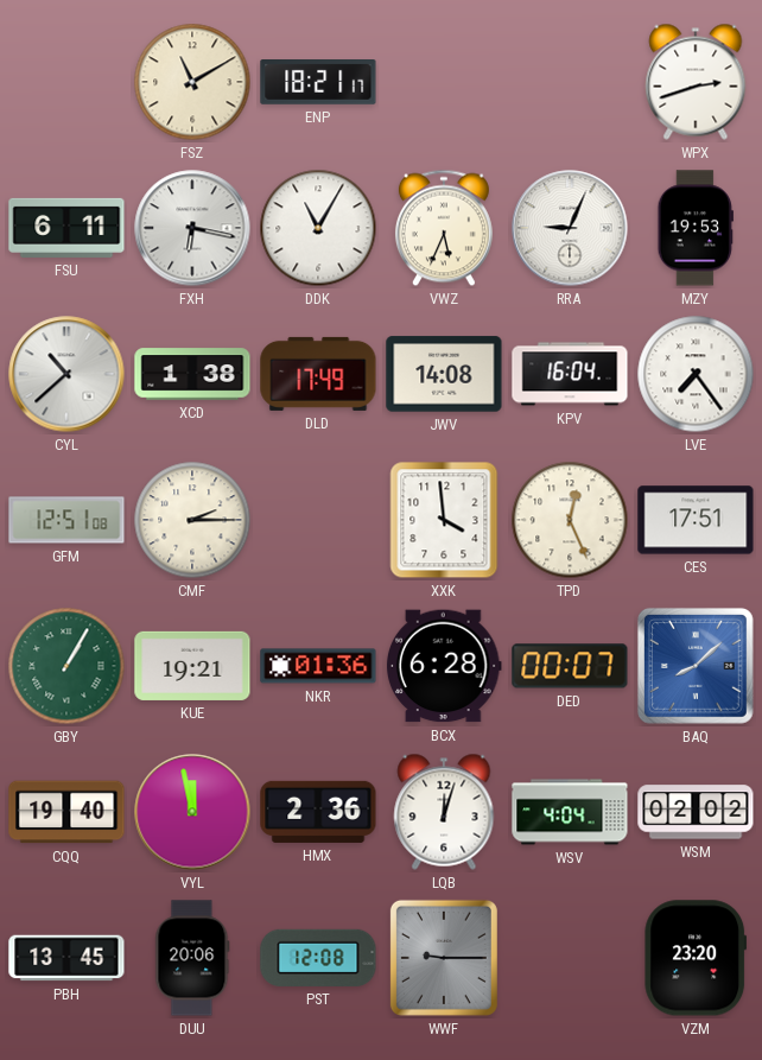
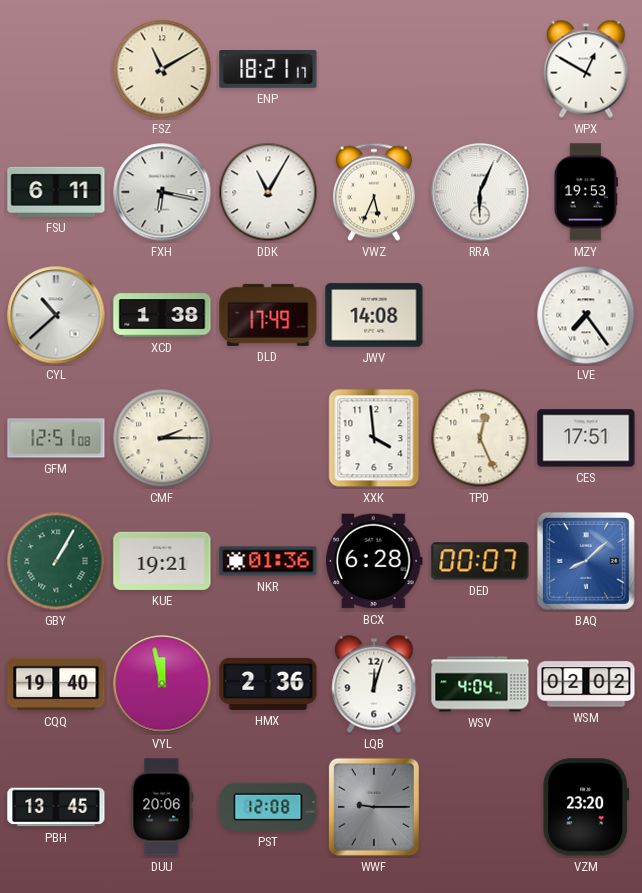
WPX: 2:42 -> 12:50
RRA: 9:04 -> 6:04
KPV: 16:04 -> none
